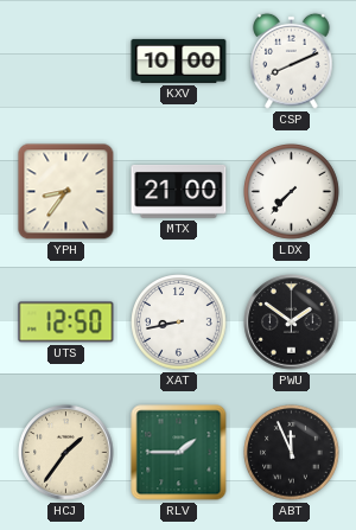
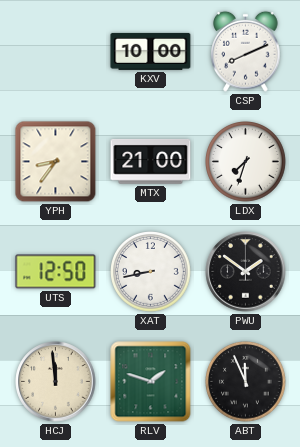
LDX: 7:37 -> 7:33
HCJ: 1:36 -> 11:59
RLV: 1:45 -> 1:48
